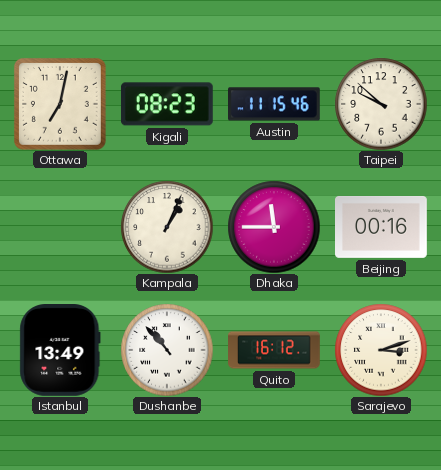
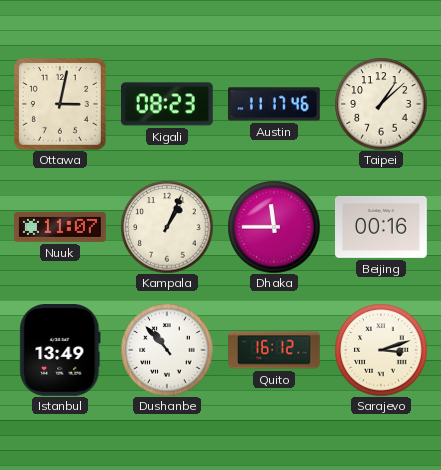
Ottawa: 7:02 -> 3:02
Austin: 11:15 -> 11:17
Taipei: 9:52 -> 1:08
Nuuk: none -> 11:07
